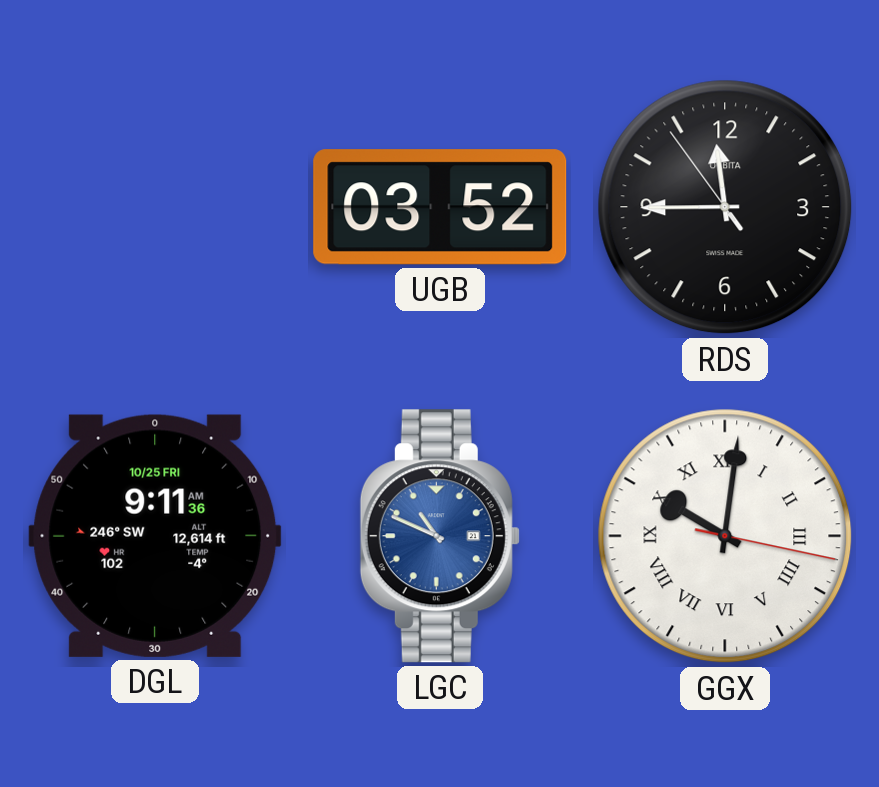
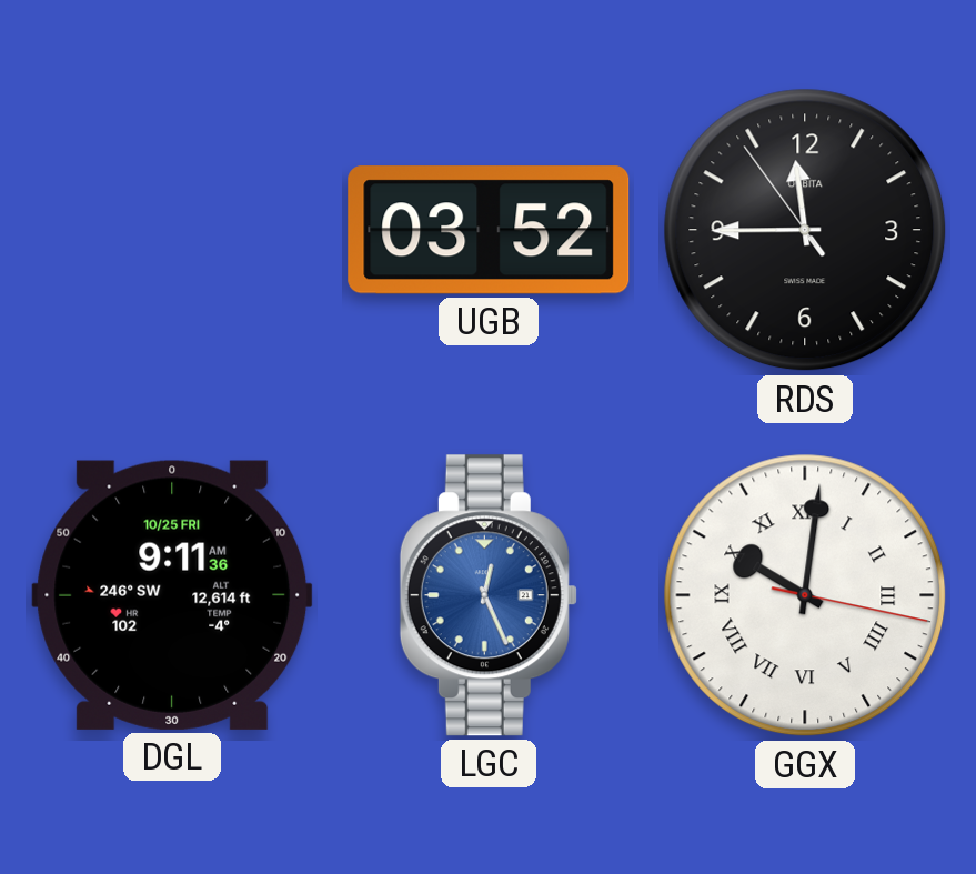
LGC: 10:49 -> 12:26
